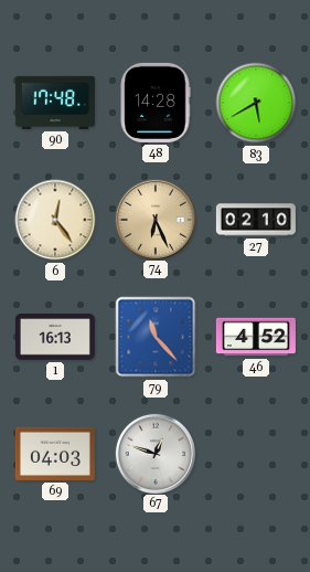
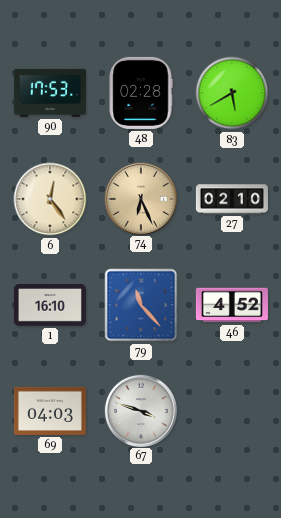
90: 17:48 -> 17:53
48: 14:28 -> 02:28
1: 16:13 -> 16:10
67: 12:48 -> 3:48
